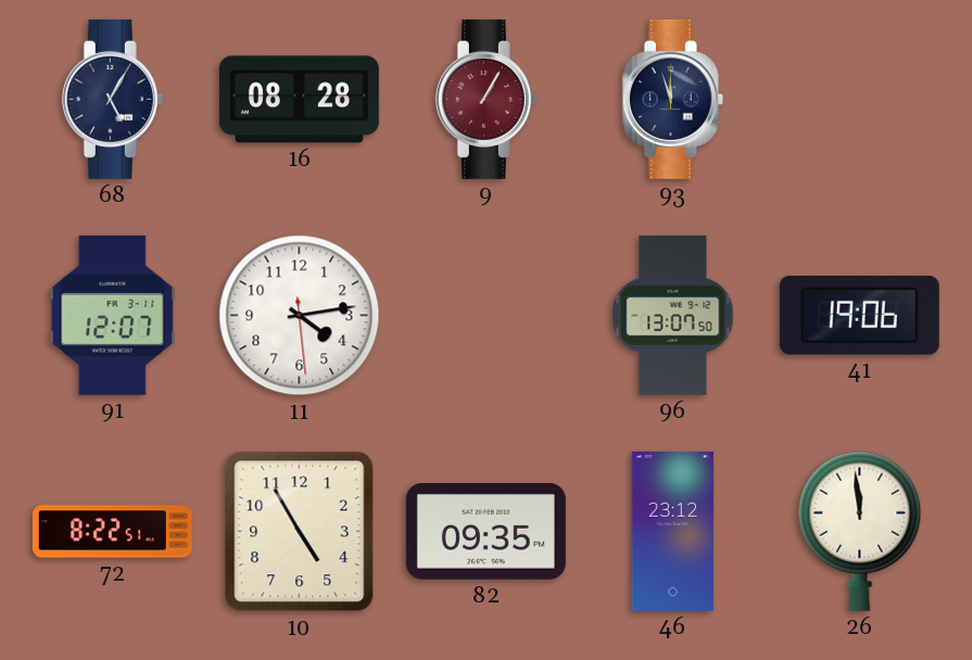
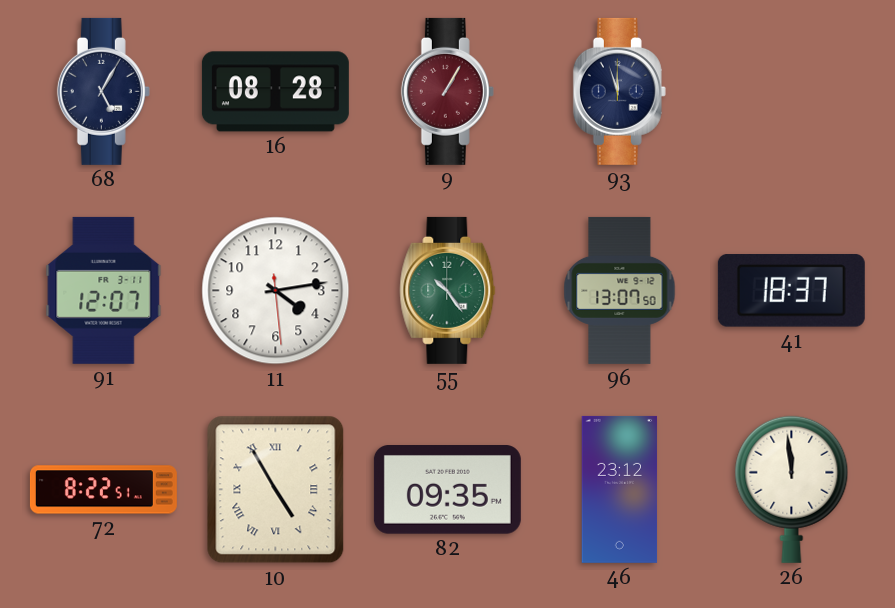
55: none -> 10:24
41: 19:06 -> 18:37
10 numerals: Arabic -> Roman
